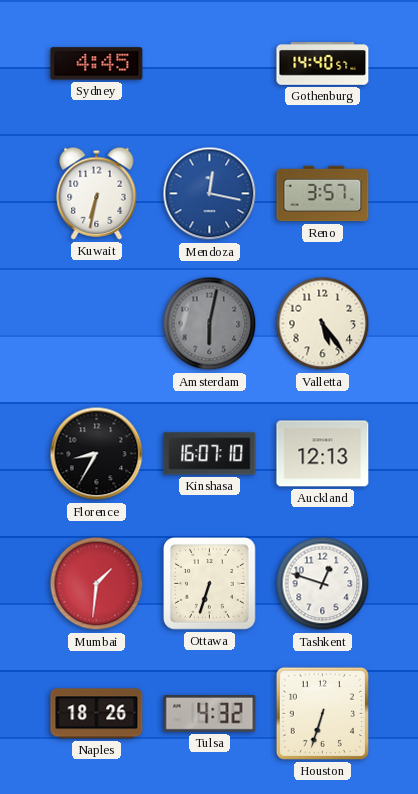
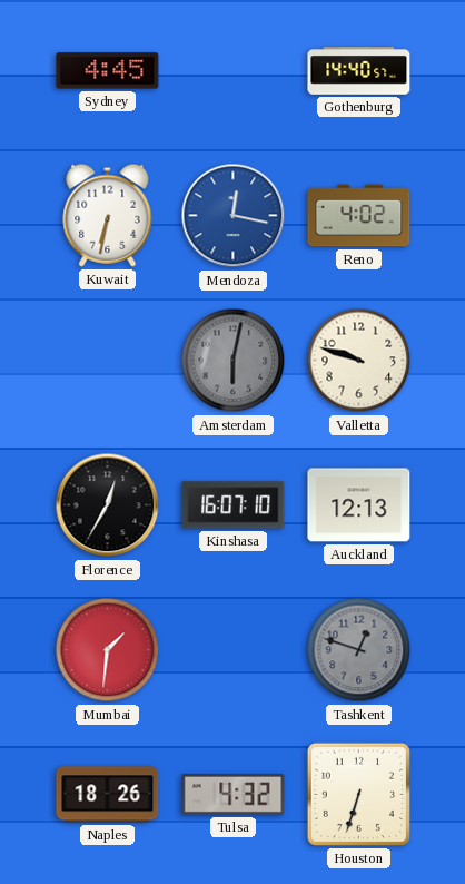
Reno: 3:57 -> 4:02
Valletta: 5:24 -> 9:48
Florence: 8:35 -> 12:35
Ottawa: 6:33 -> none
Tashkent dial: white -> grey
